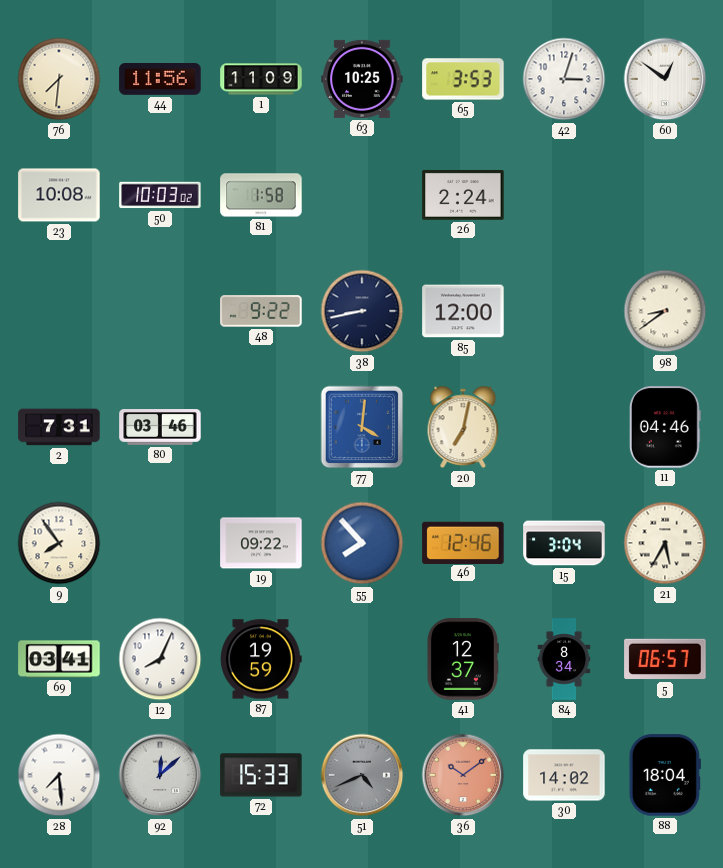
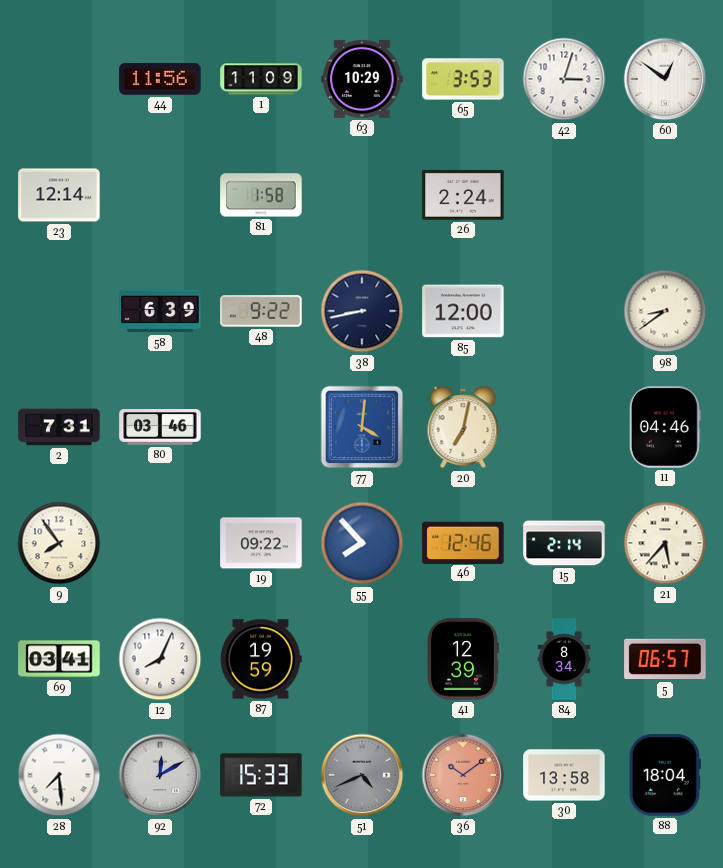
76: 7:31 -> none
63: 10:25 -> 10:29
23: 10:08 -> 12:14
50: 10:03 -> none
58: none -> 6:39
15: 3:04 -> 2:14
21: 5:35 -> 5:37
41: 12:37 -> 12:39
92: 12:08 -> 12:10
30: 14:02 -> 13:58
